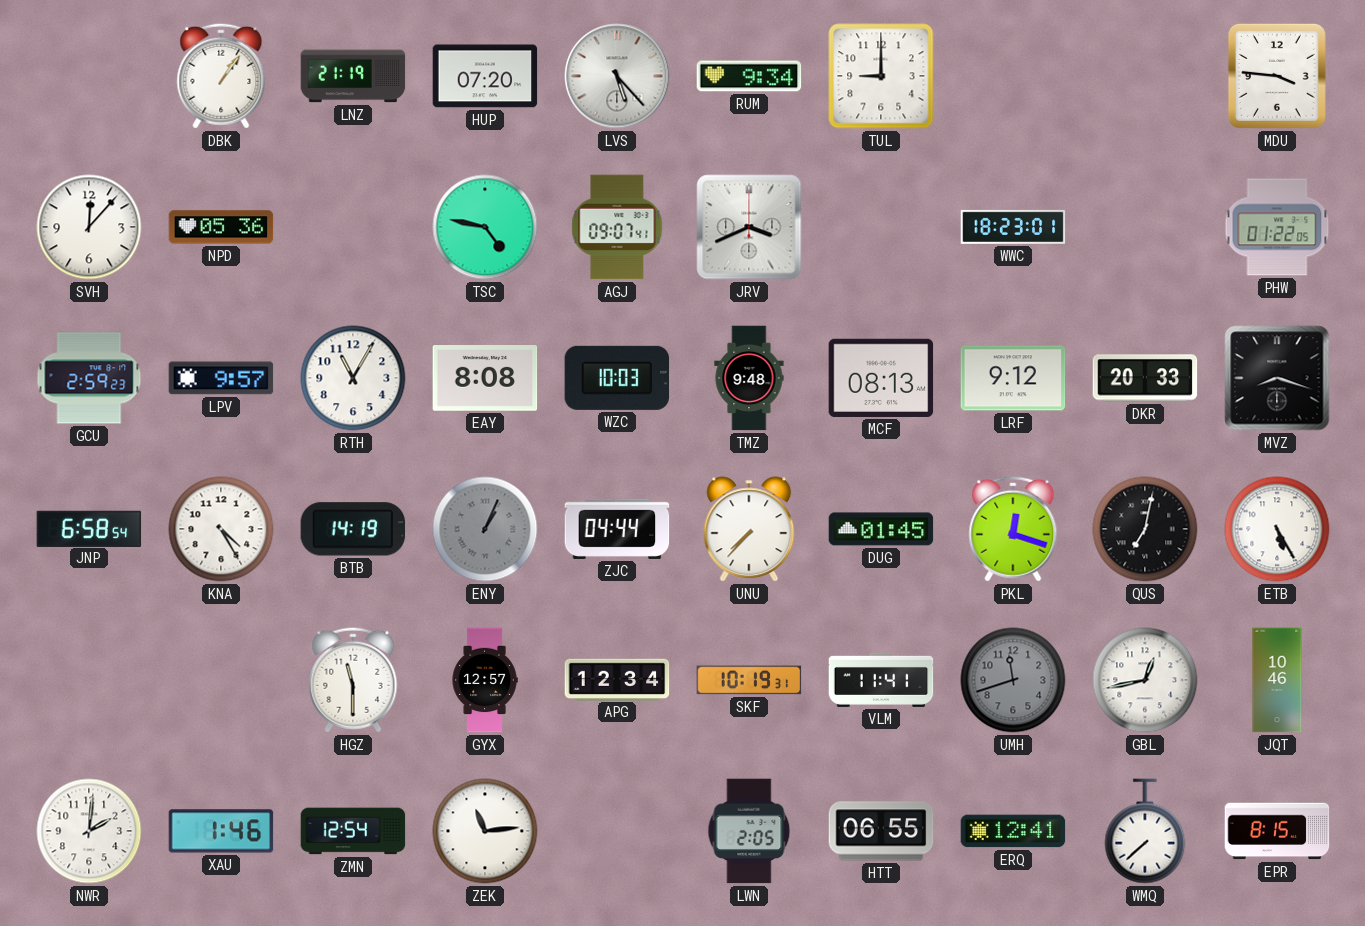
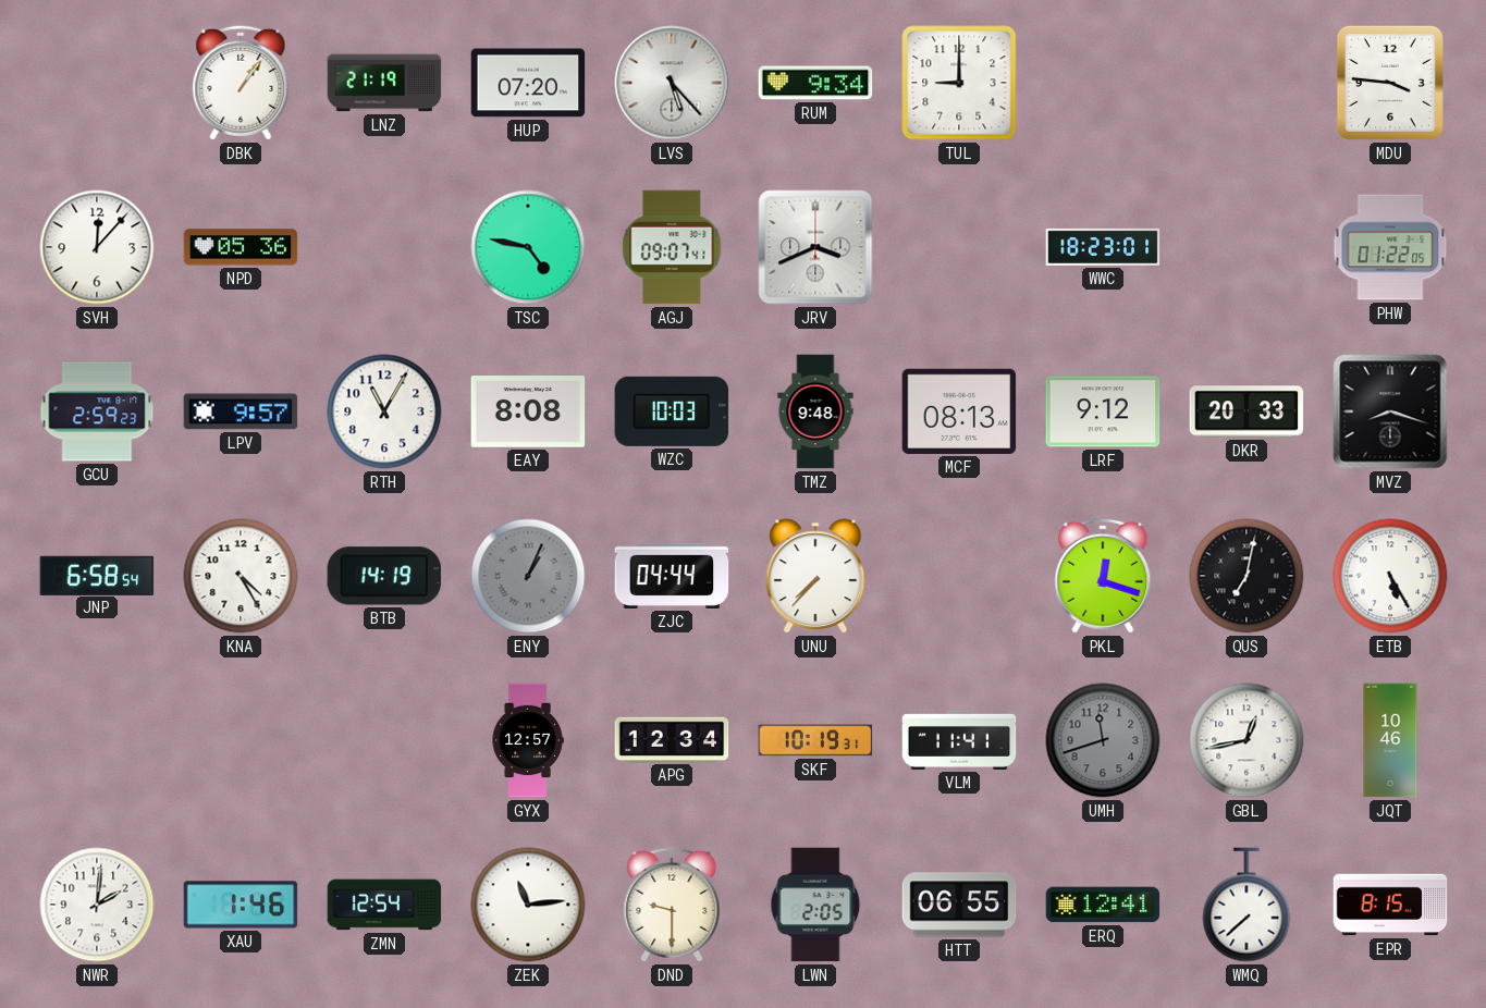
DUG: 01:45 -> none
HGZ: 11:30 -> none
DND: none -> 9:30
